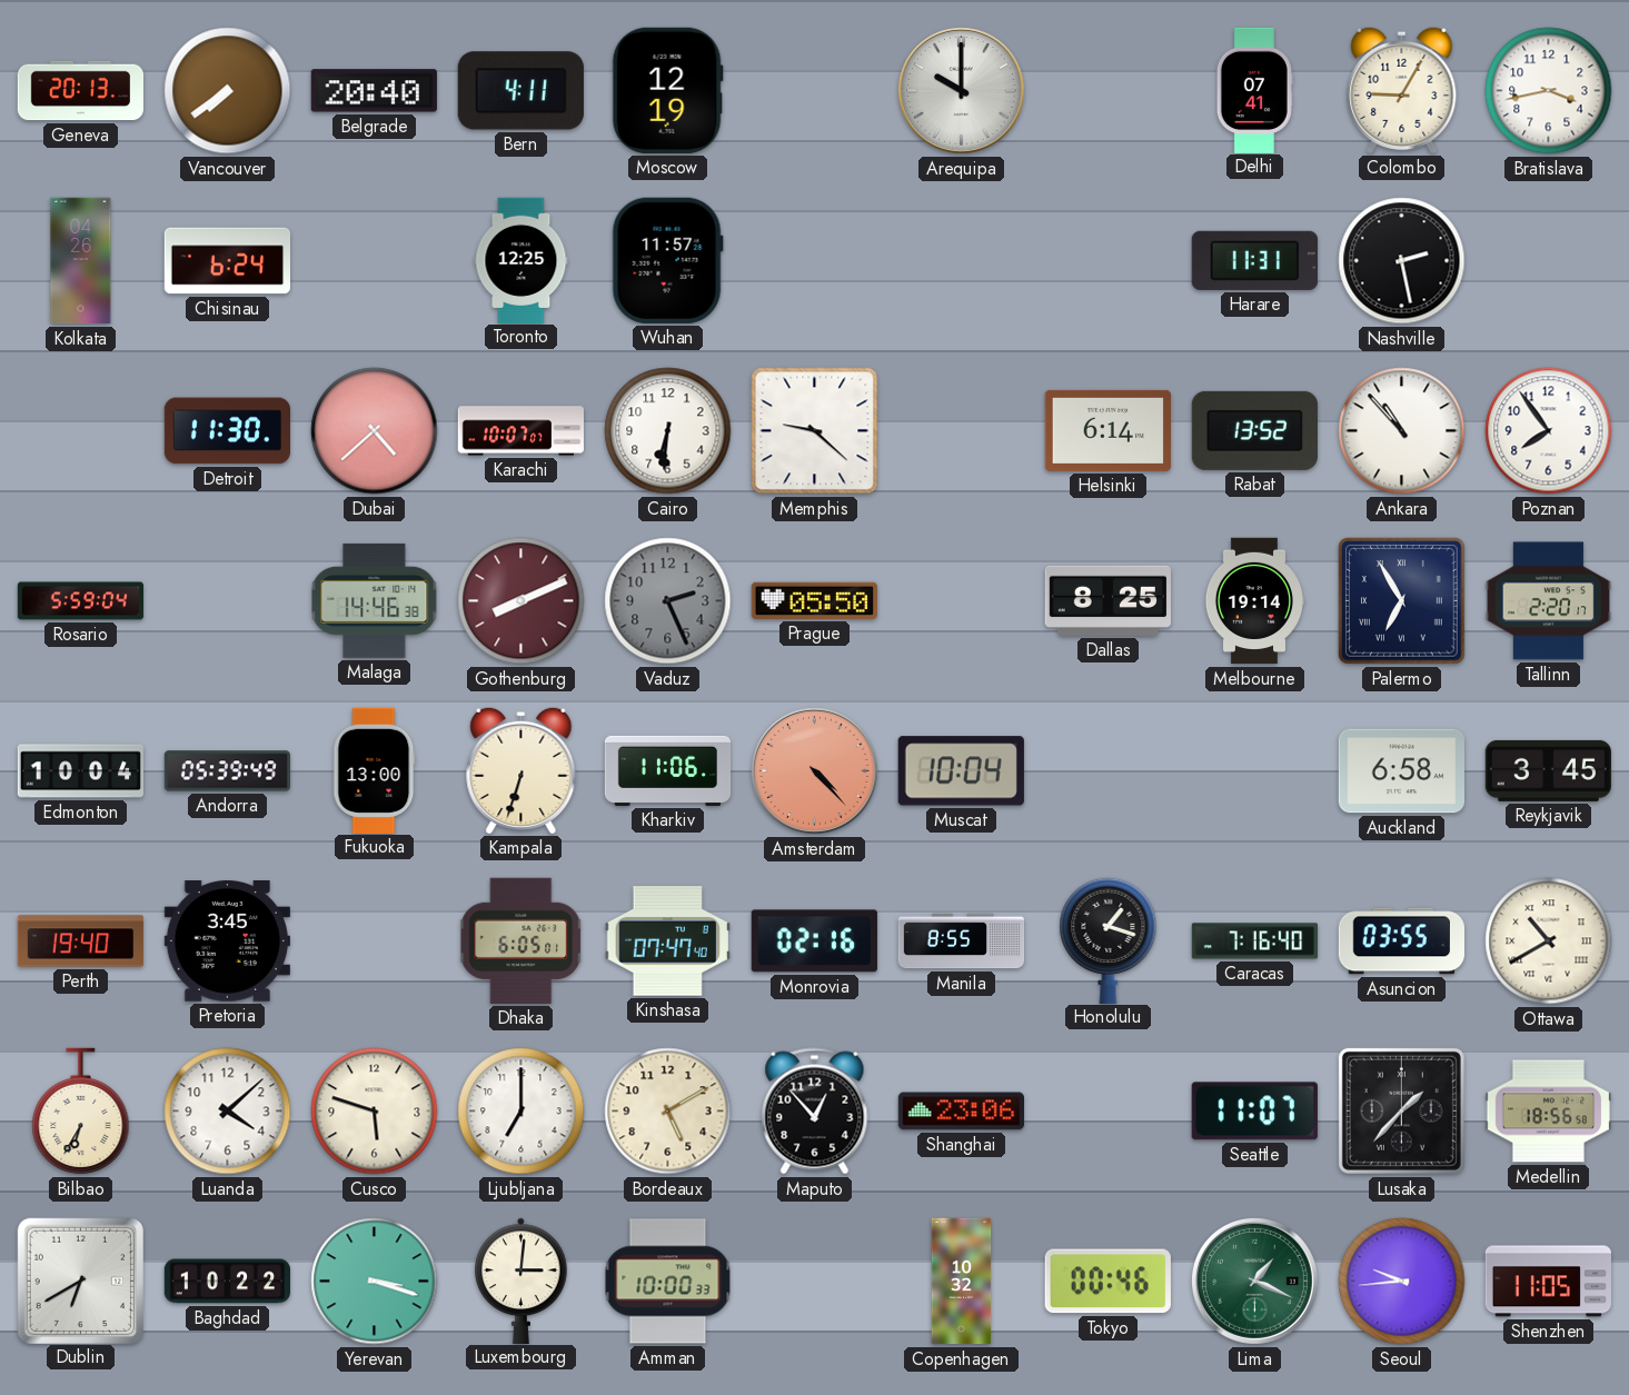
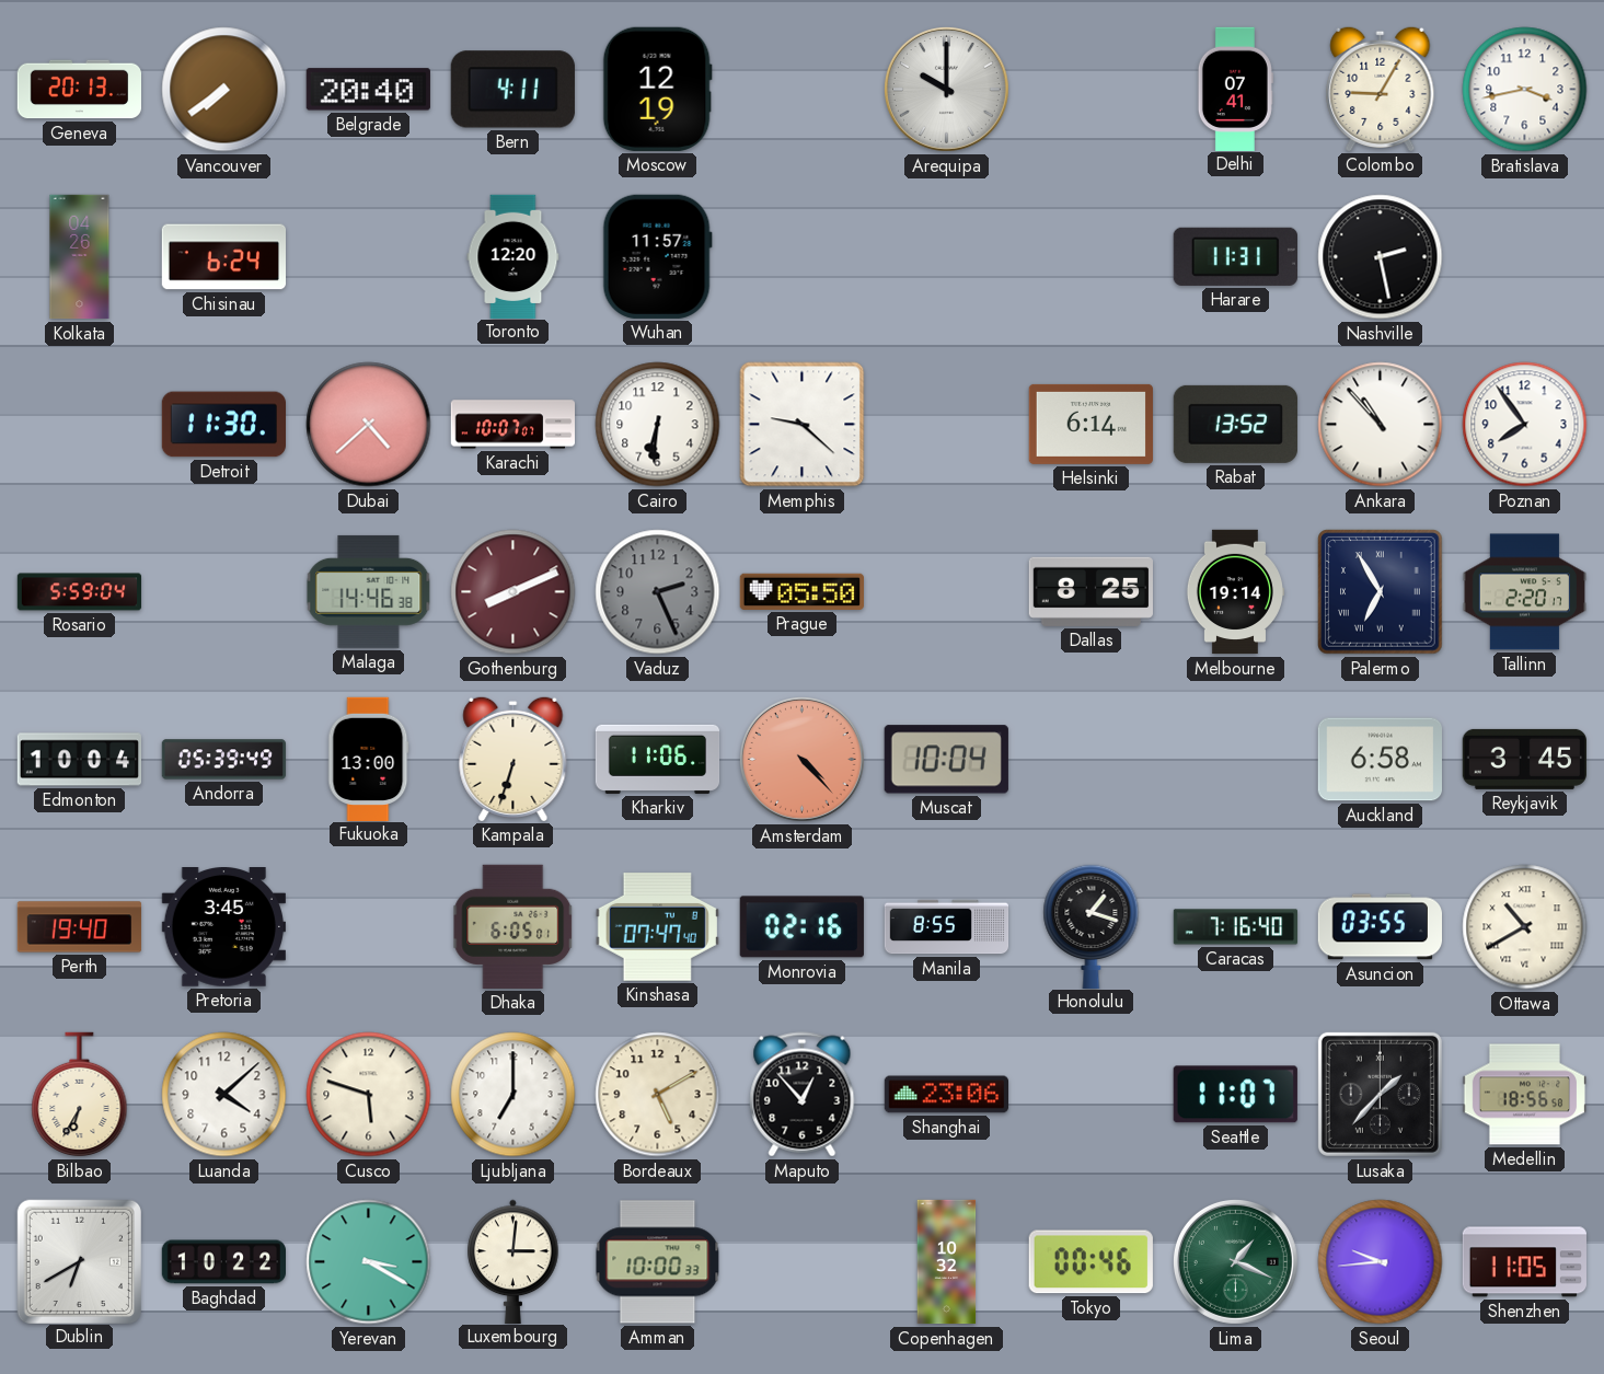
Toronto: 12:25 -> 12:20
Yerevan: 3:18 -> 3:20
